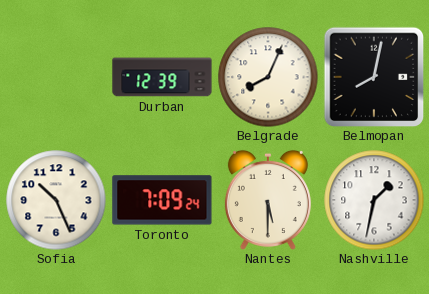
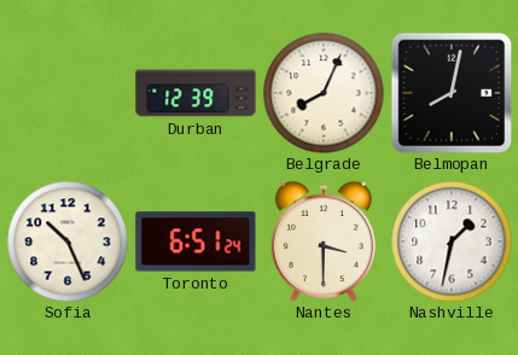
Toronto: 7:09 -> 6:51
Nantes: 5:30 -> 3:30
